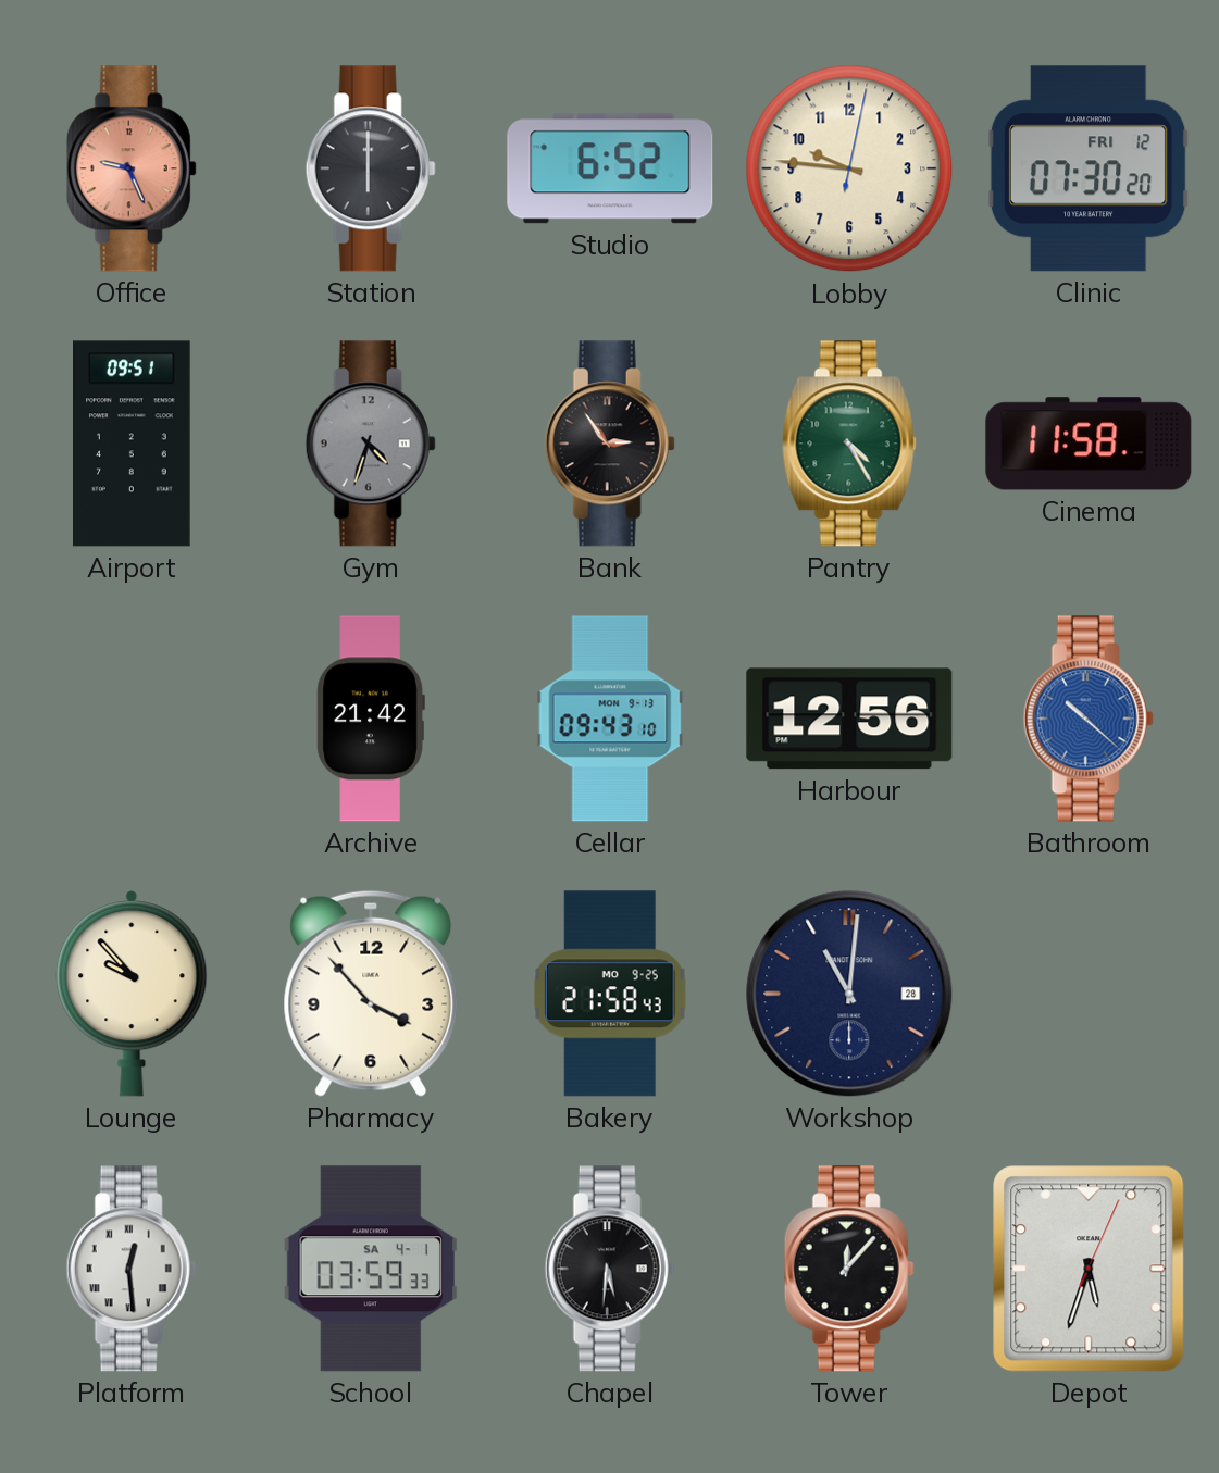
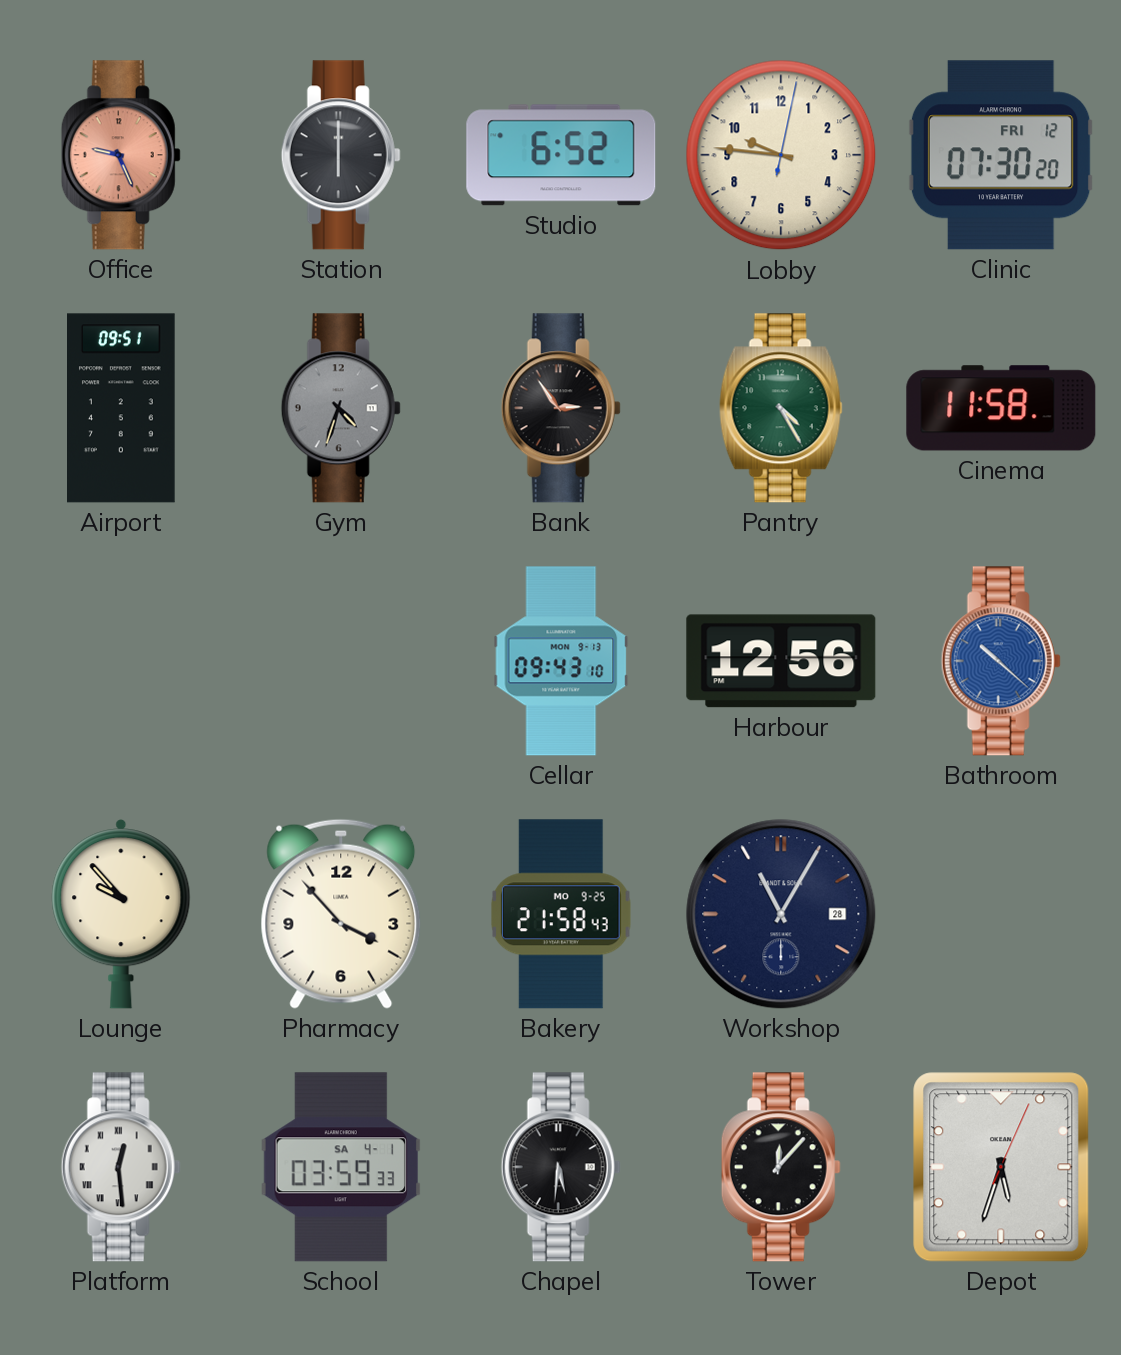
Archive: 21:42 -> none
Workshop: 11:01 -> 11:05
